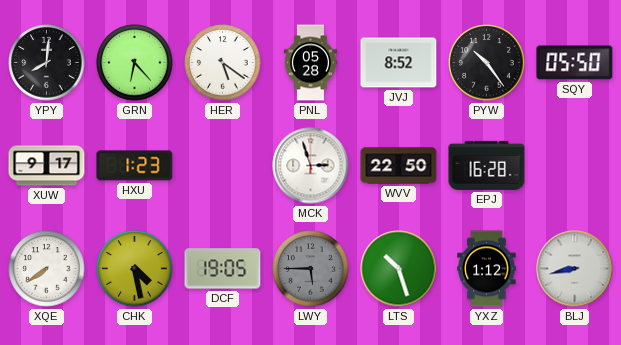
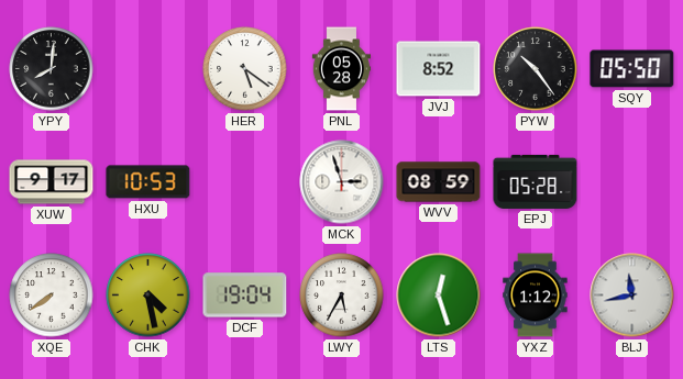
GRN: 6:23 -> none
HXU: 1:23 -> 10:53
WVV: 22:50 -> 08:59
EPJ: 16:28 -> 05:28
DCF: 19:05 -> 19:04
LWY: 5:45 -> 5:35
LWY dial: grey -> white
LTS: 10:27 -> 12:27
BLJ: 8:43 -> 11:43
